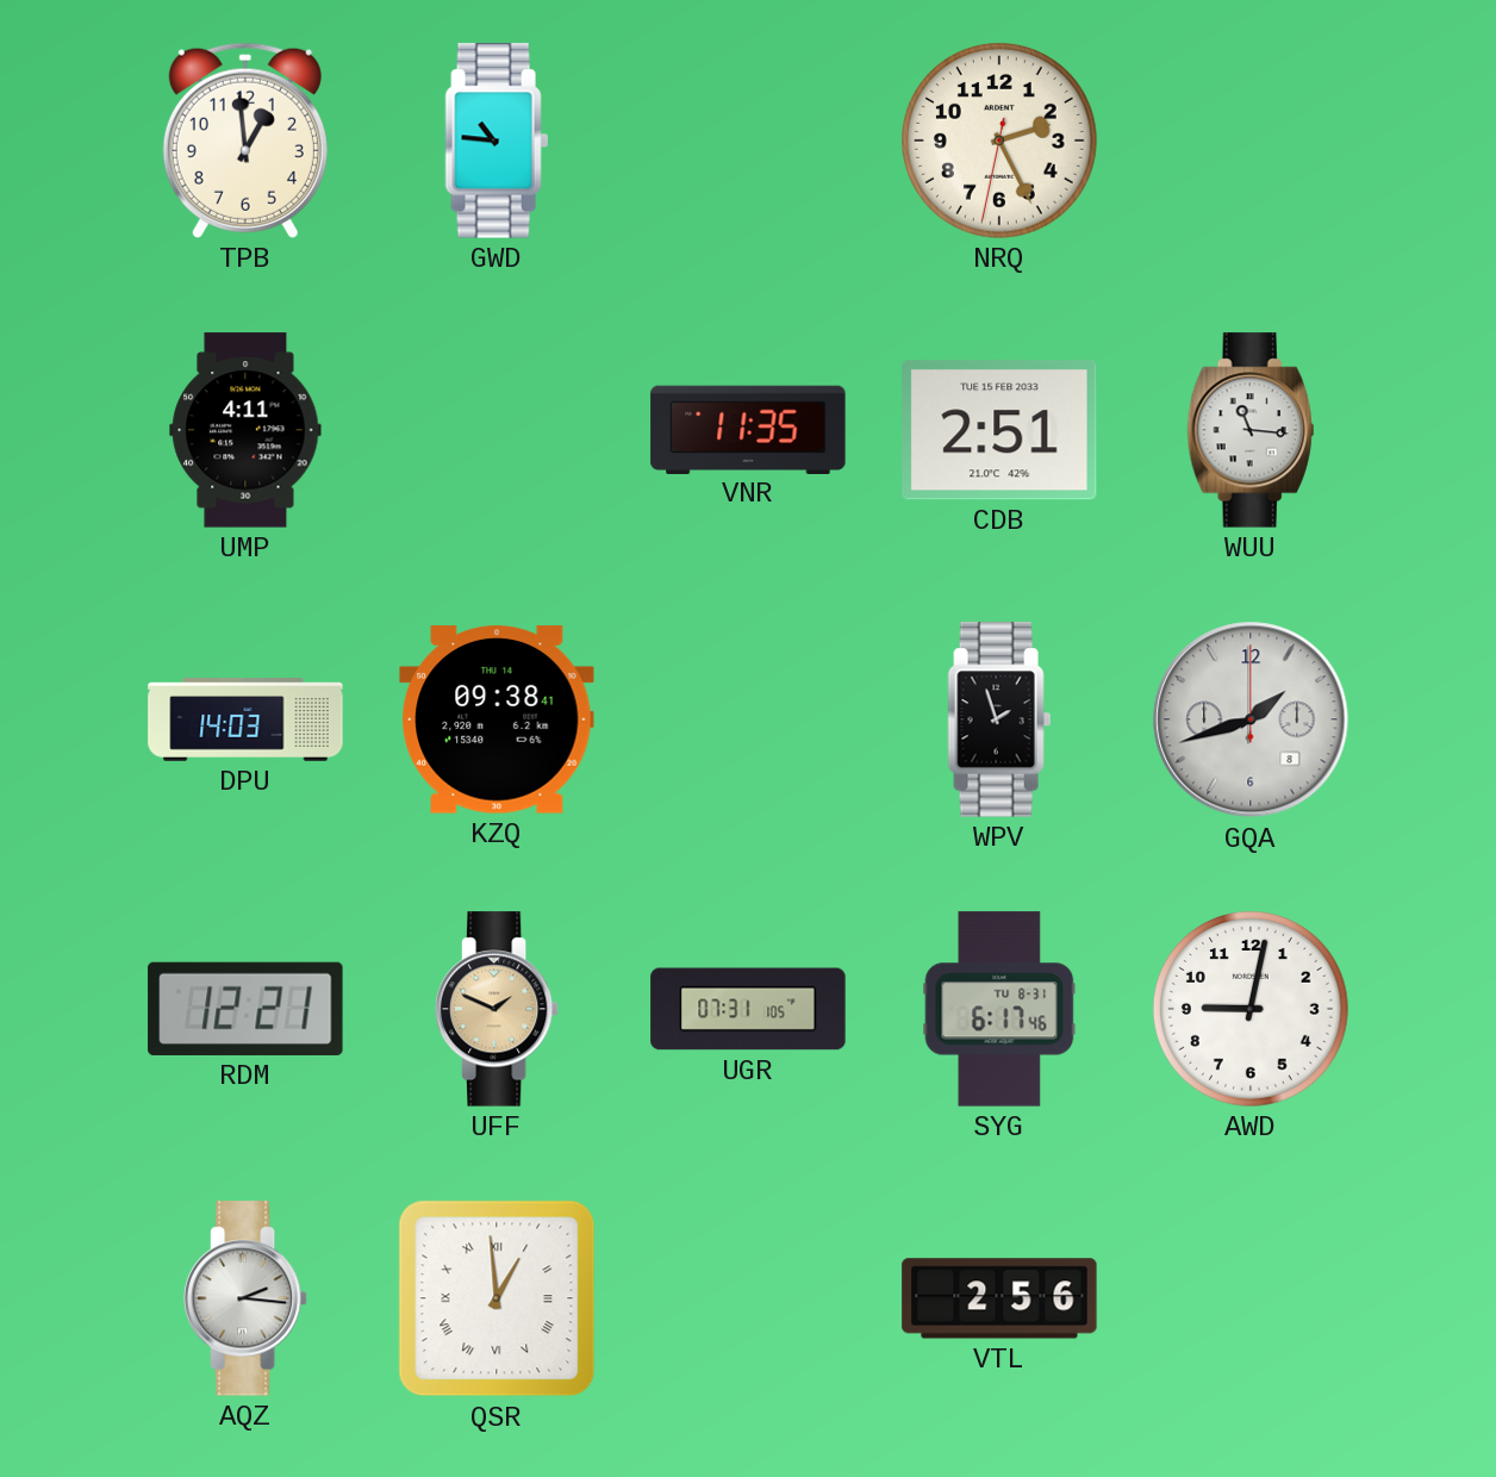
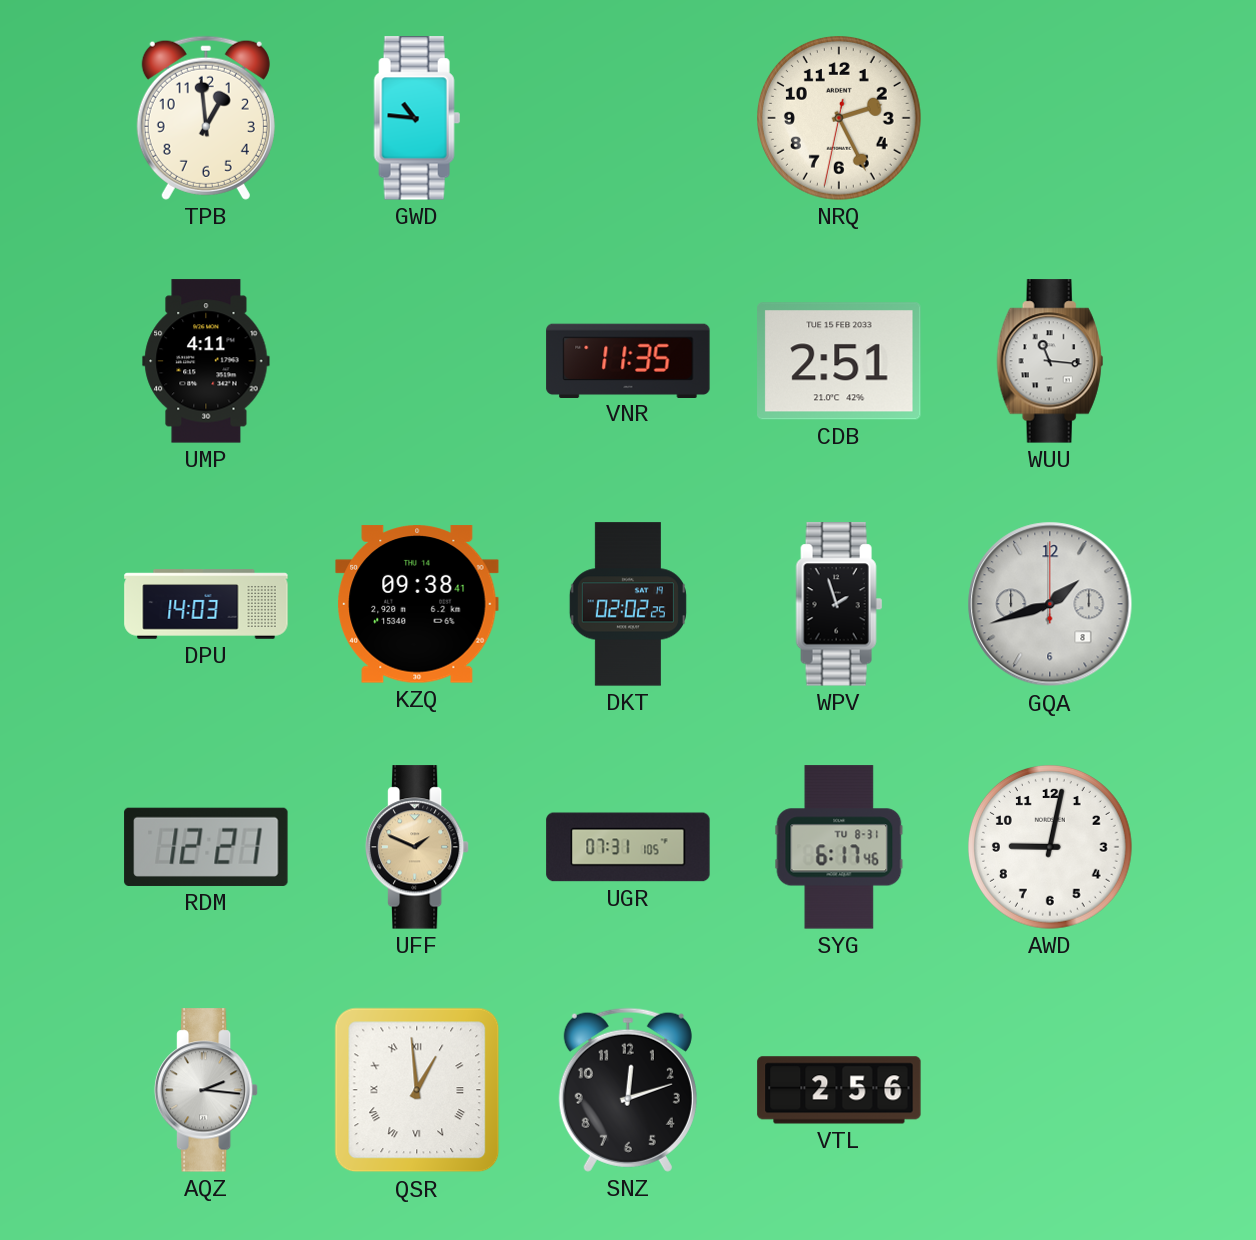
DKT: none -> 02:02
SNZ: none -> 12:12
